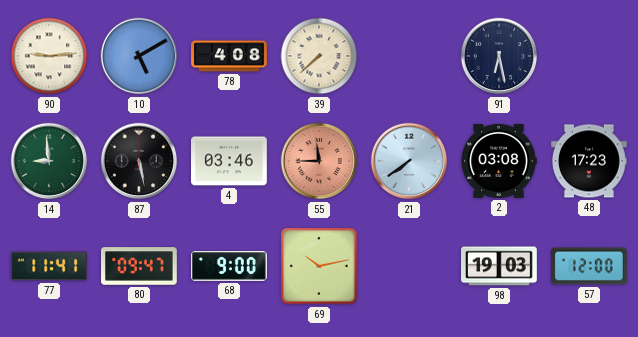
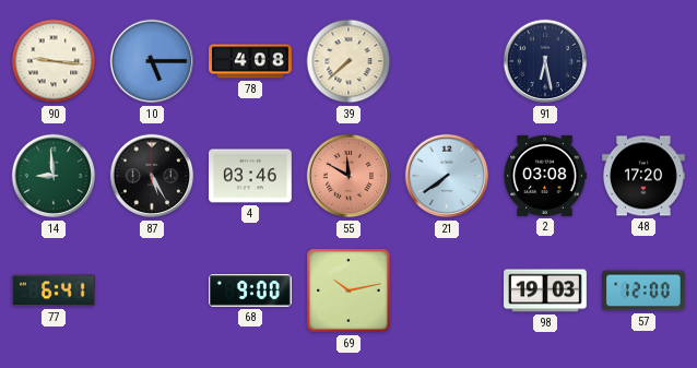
90: 9:14 -> 9:16
10: 5:10 -> 5:15
87: 5:28 -> 5:25
55: 11:45 -> 11:50
48: 17:23 -> 17:20
77: 11:41 -> 6:41
80: 09:47 -> none
